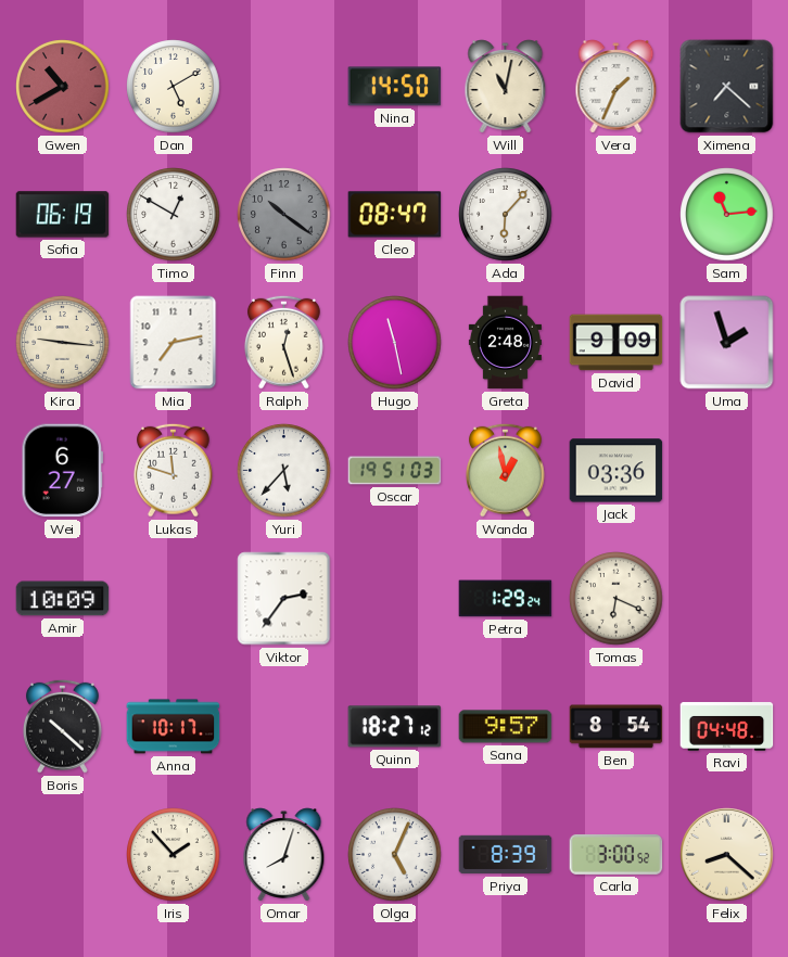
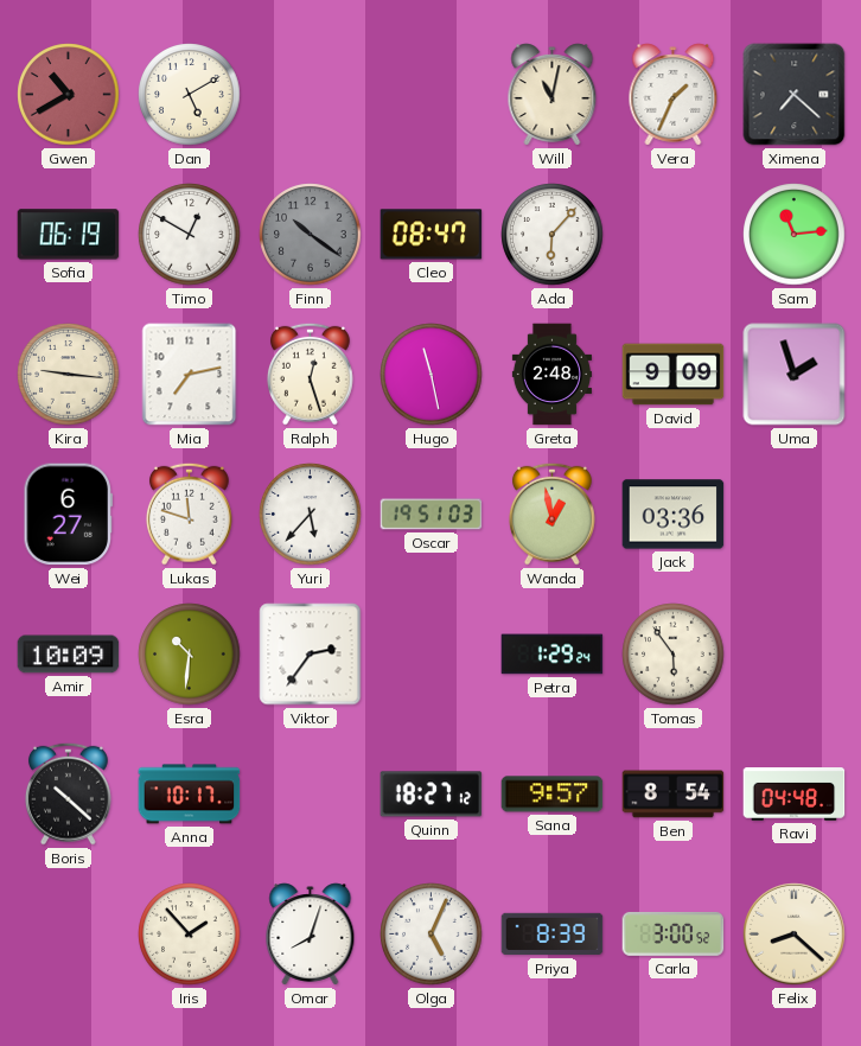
Nina: 14:50 -> none
Esra: none -> 10:31
Tomas: 6:19 -> 5:54
